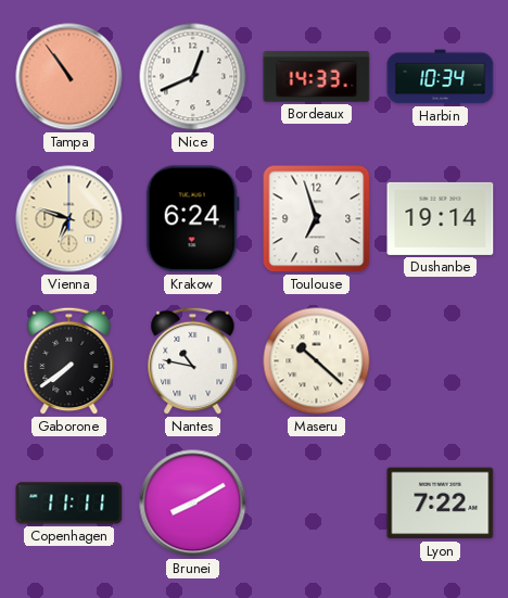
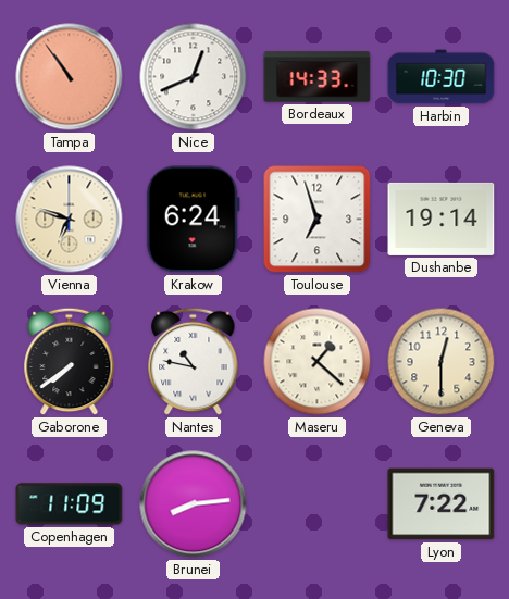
Harbin: 10:34 -> 10:30
Maseru: 10:22 -> 1:22
Geneva: none -> 12:30
Copenhagen: 11:11 -> 11:09
Brunei: 8:10 -> 8:14
